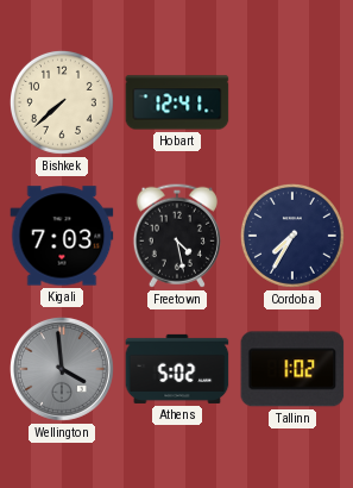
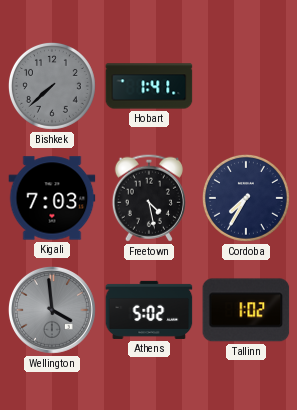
Bishkek dial: cream -> grey
Hobart: 12:41 -> 1:41
